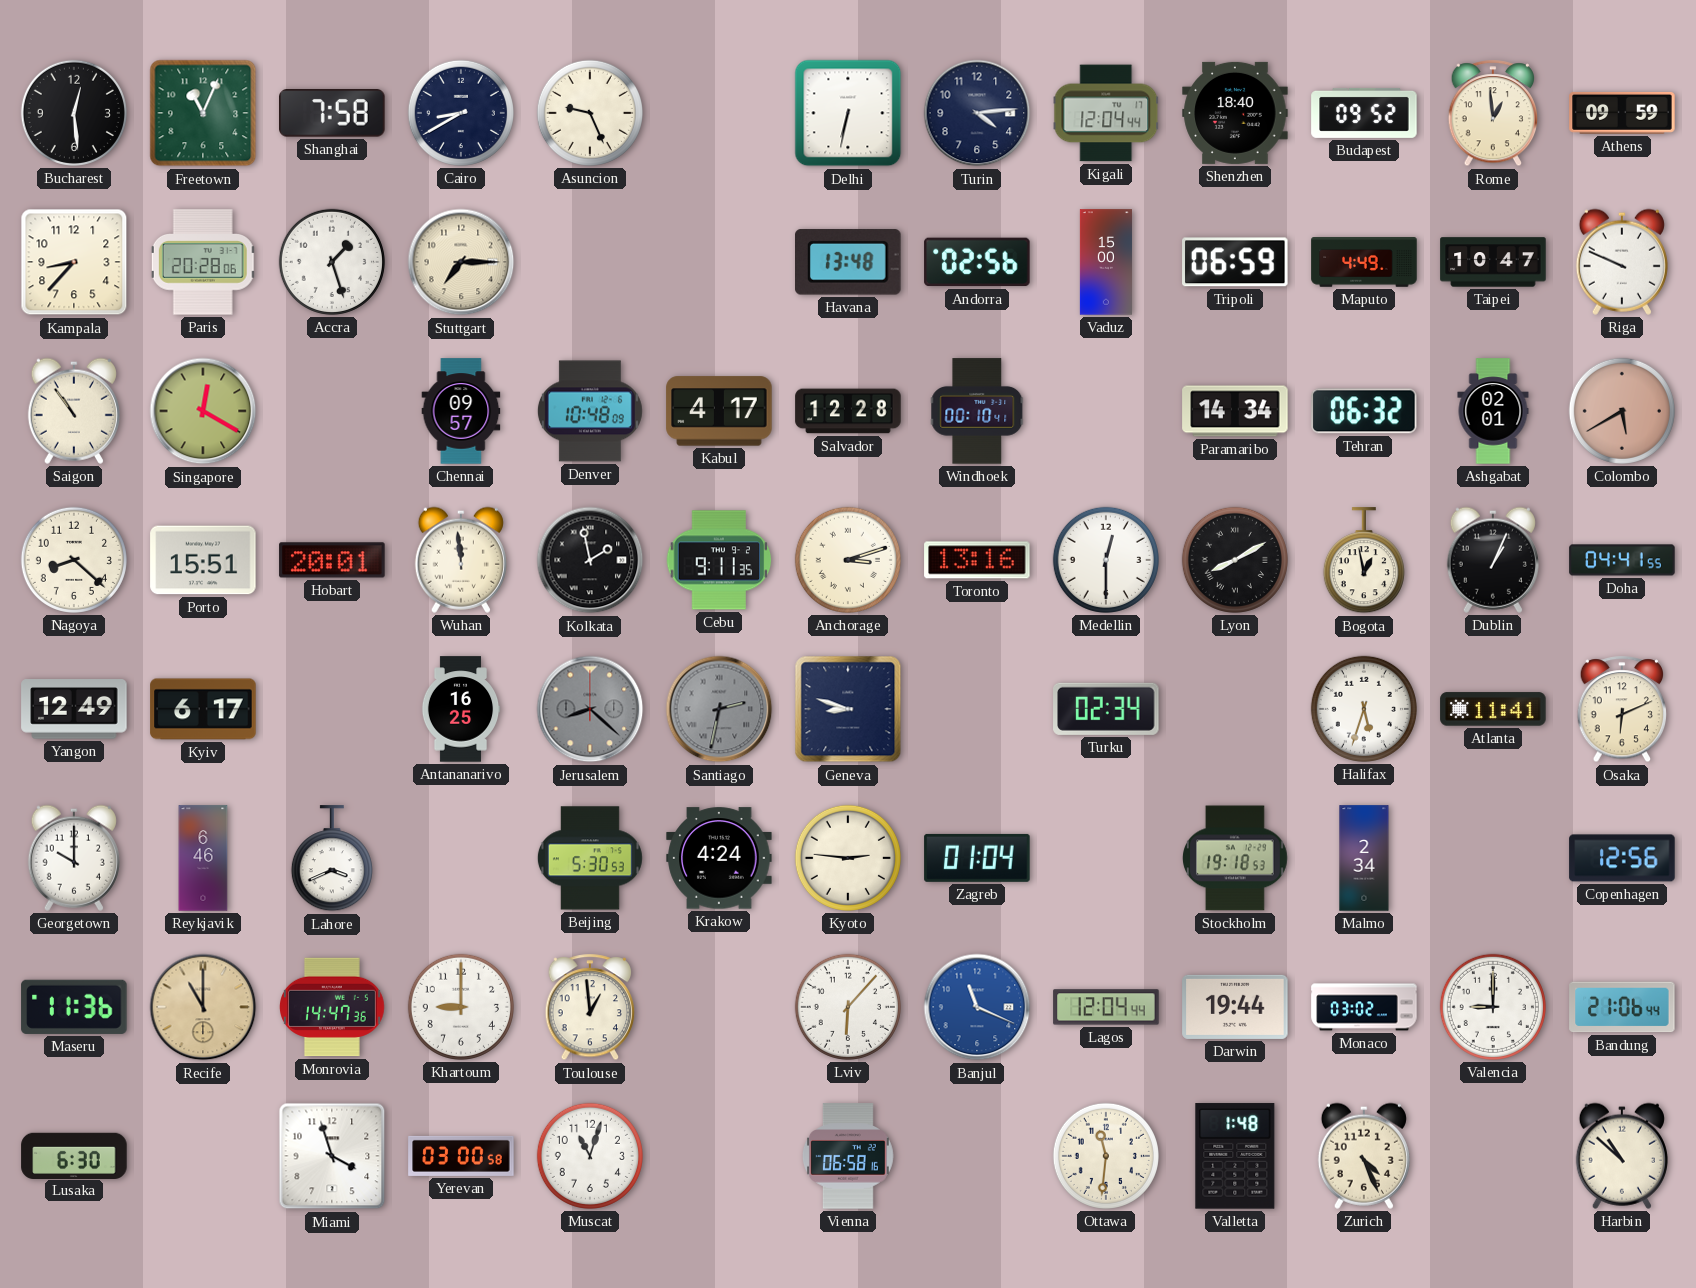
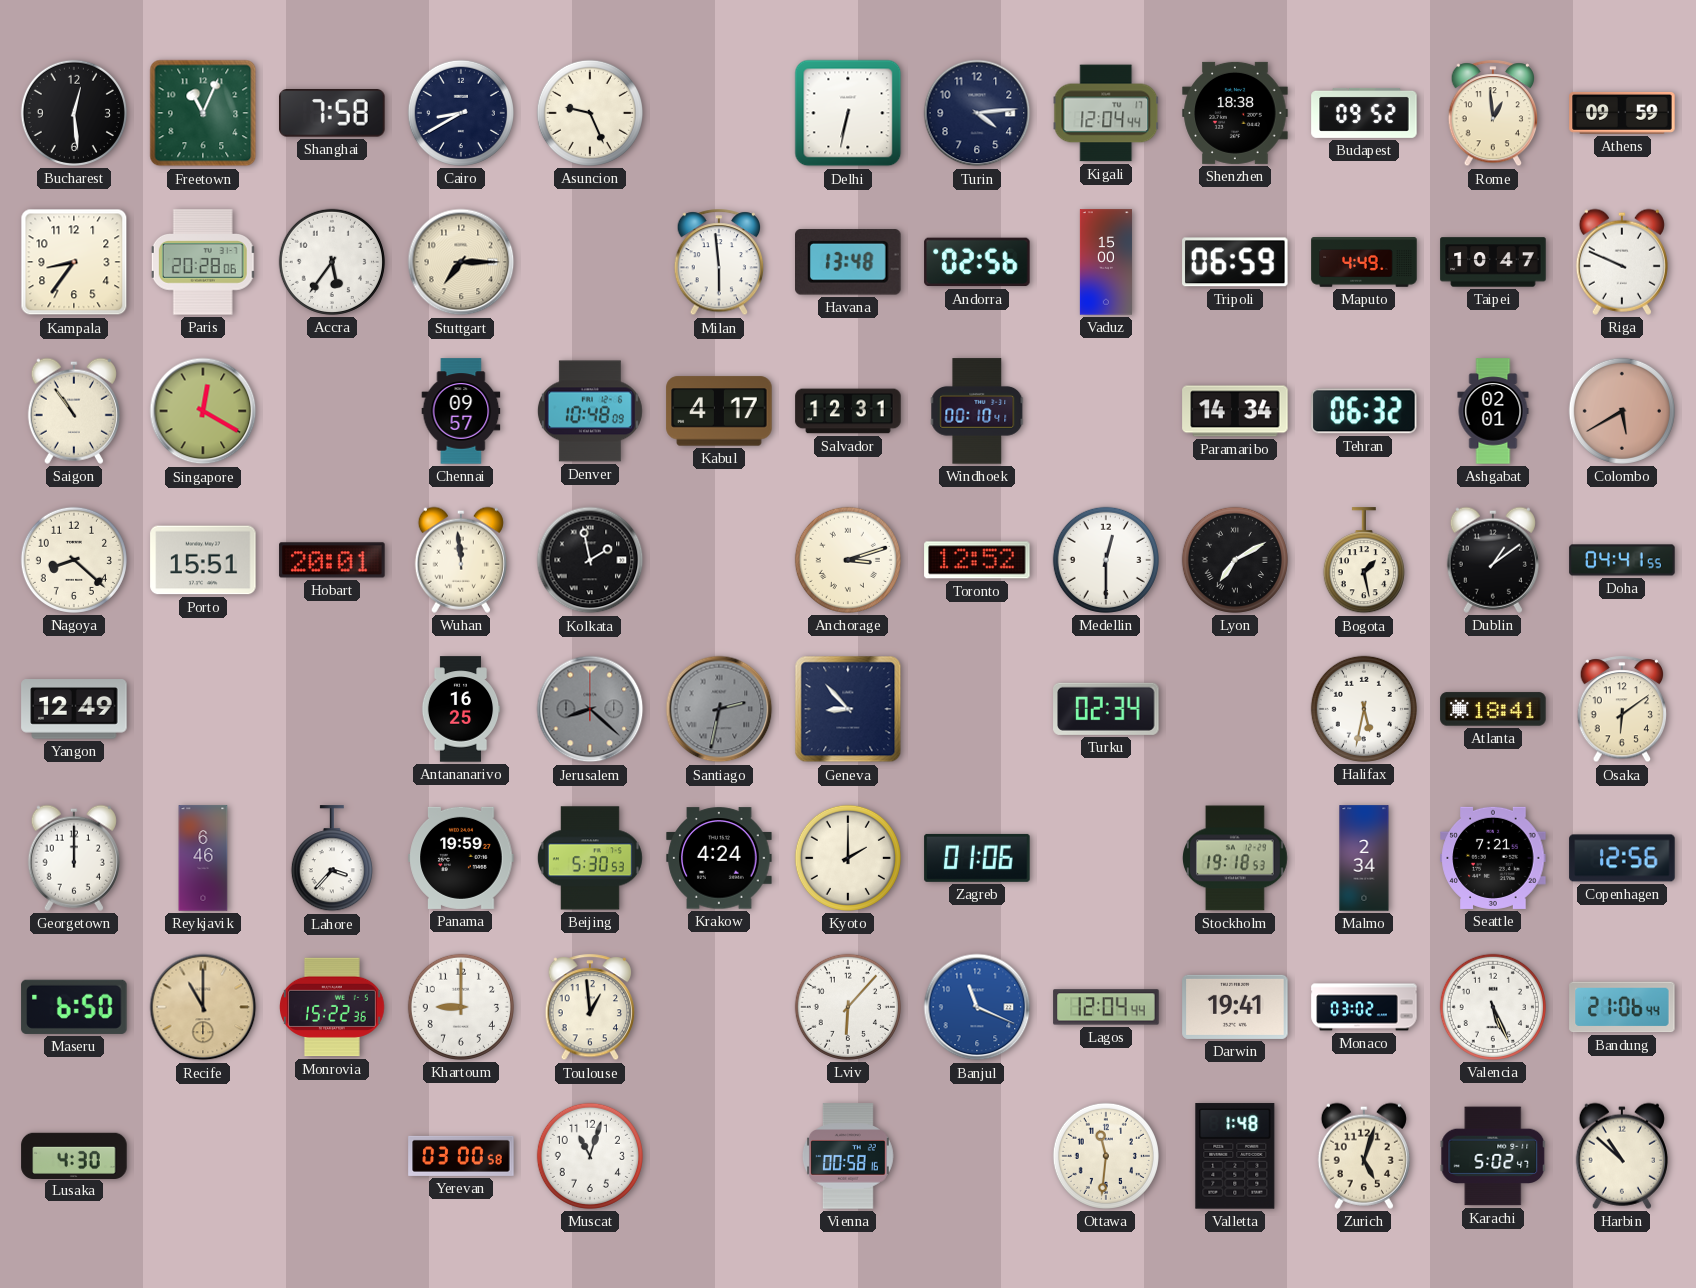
Shenzhen: 18:40 -> 18:38
Kampala: 8:37 -> 8:36
Accra: 1:27 -> 5:36
Milan: none -> 5:59
Salvador: 12:28 -> 12:31
Cebu: 9:11 -> none
Toronto: 13:16 -> 12:52
Lyon: 8:10 -> 7:10
Bogota: 12:58 -> 1:28
Dublin: 1:04 -> 1:09
Kyiv: 6:17 -> none
Geneva: 8:48 -> 8:53
Halifax: 5:33 -> 5:32
Atlanta: 11:41 -> 18:41
Osaka: 6:11 -> 6:09
Georgetown: 10:00 -> 12:00
Lahore: 3:41 -> 3:37
Panama: none -> 19:59
Kyoto: 2:46 -> 2:00
Zagreb: 01:04 -> 01:06
Seattle: none -> 7:21
Maseru: 11:36 -> 6:50
Monrovia: 14:47 -> 15:22
Darwin: 19:44 -> 19:41
Valencia: 9:00 -> 5:26
Lusaka: 6:30 -> 4:30
Miami: 3:57 -> none
Vienna: 06:58 -> 00:58
Zurich: 4:26 -> 5:03
Karachi: none -> 5:02
